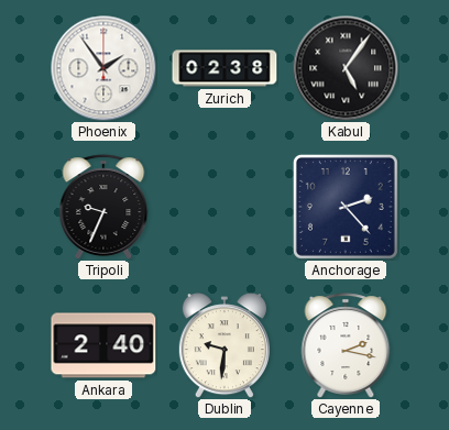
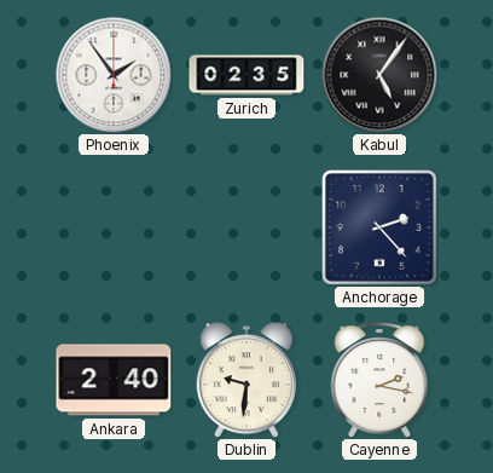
Zurich: 02:38 -> 02:35
Tripoli: 9:34 -> none
